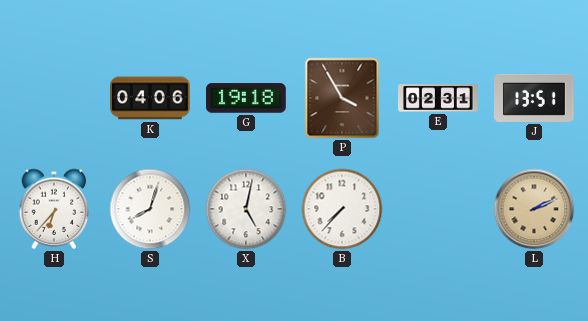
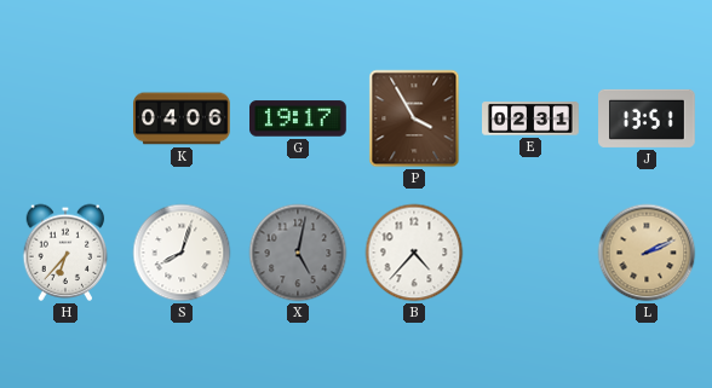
G: 19:18 -> 19:17
X dial: white -> grey
B: 7:37 -> 4:37
